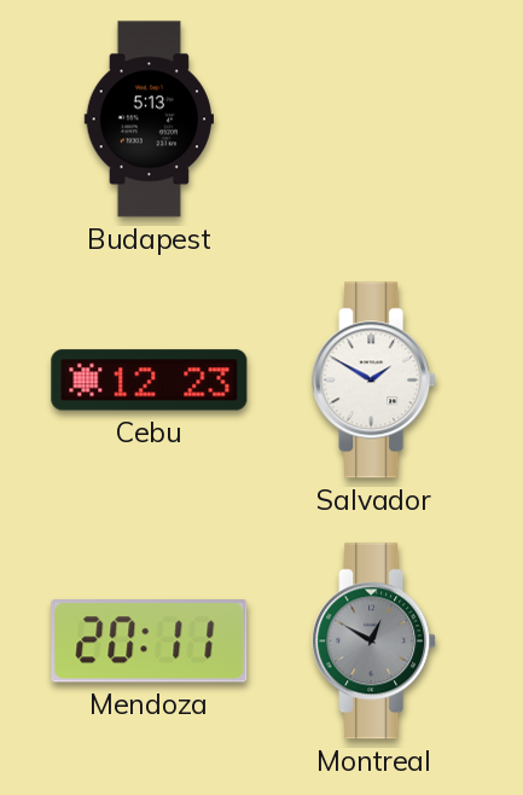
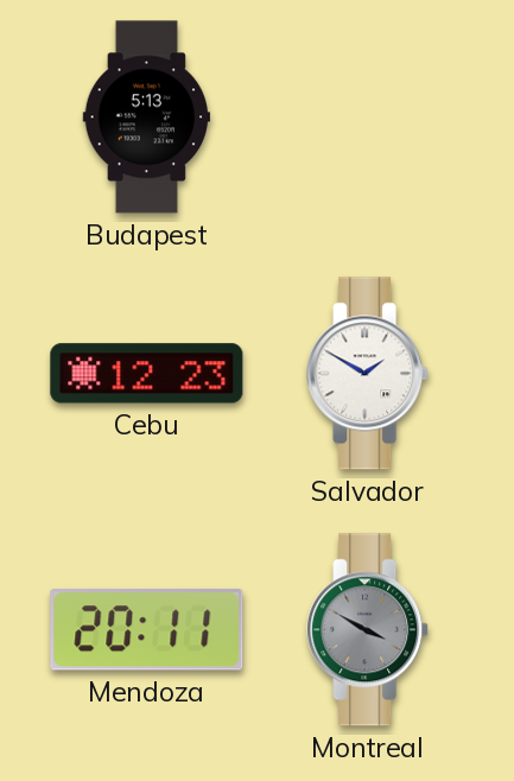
Montreal: 12:50 -> 3:50
